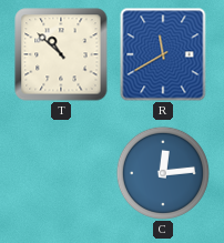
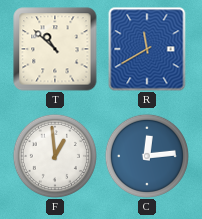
F: none -> 12:59
